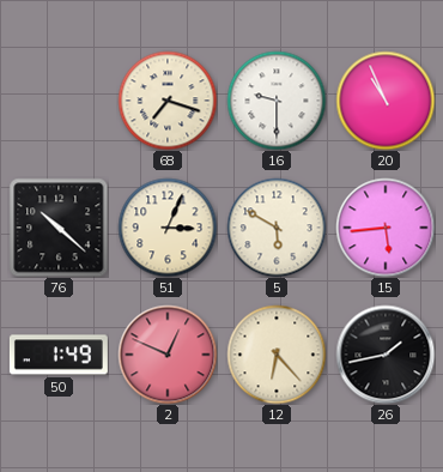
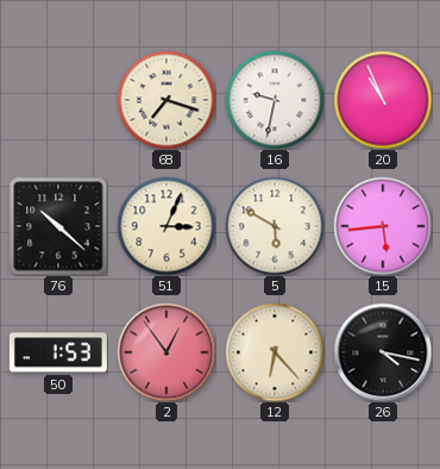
16: 9:30 -> 9:32
50: 1:49 -> 1:53
2: 12:49 -> 12:54
26: 1:43 -> 4:17
